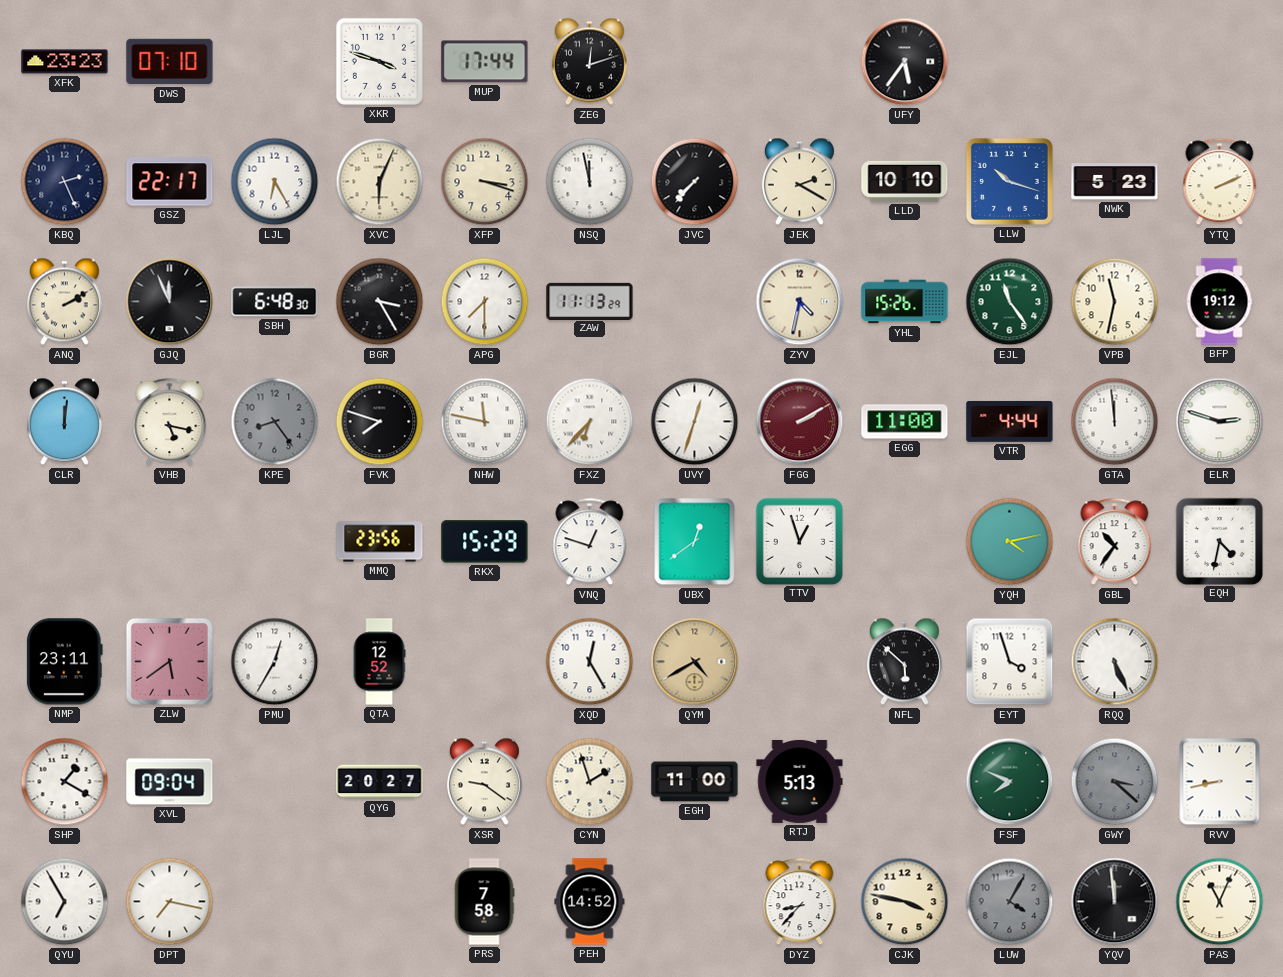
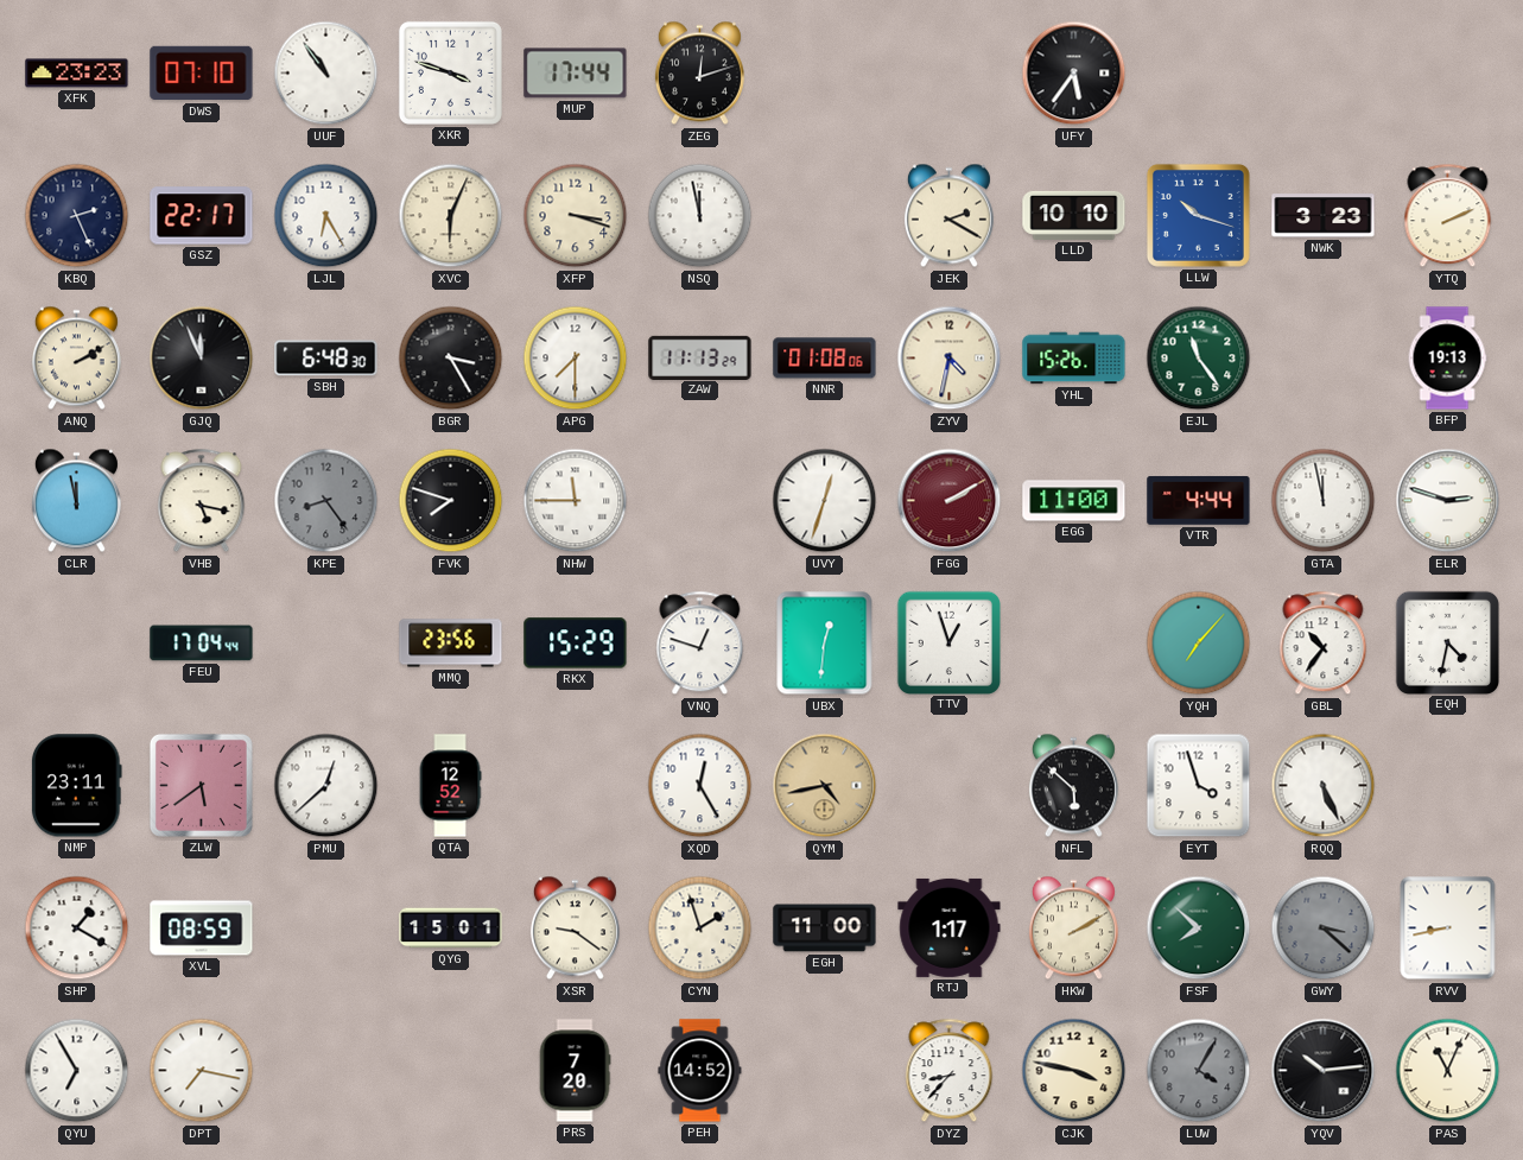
UUF: none -> 10:54
JVC: 7:37 -> none
NWK: 5:23 -> 3:23
NNR: none -> 01:08
VPB: 11:32 -> none
BFP: 19:12 -> 19:13
CLR: 12:01 -> 11:58
NHW: 11:47 -> 11:45
FXZ: 6:37 -> none
GTA: 11:59 -> 11:58
FEU: none -> 17:04
UBX: 12:39 -> 12:31
YQH: 4:13 -> 7:07
PMU: 12:35 -> 12:38
QYM: 4:40 -> 4:43
XVL: 09:04 -> 08:59
QYG: 20:27 -> 15:01
RTJ: 5:13 -> 1:17
HKW: none -> 2:10
FSF: 7:49 -> 7:52
PRS: 7:58 -> 7:20
YQV: 11:59 -> 10:14
